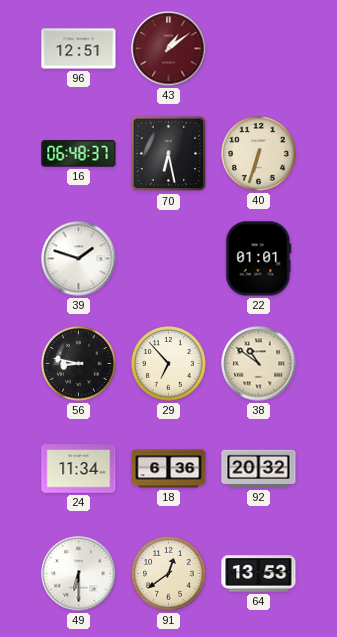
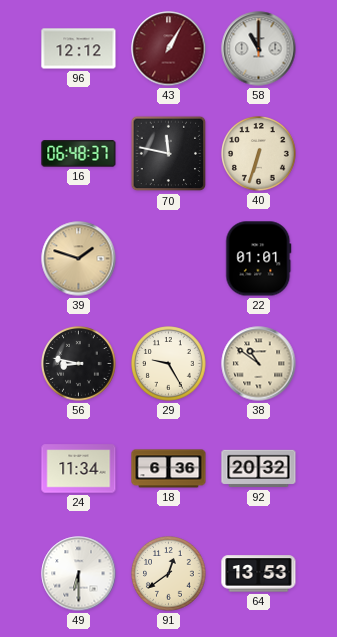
96: 12:51 -> 12:12
43: 1:09 -> 1:05
58: none -> 11:00
70: 6:28 -> 11:47
39 dial: white -> champagne
29: 6:53 -> 9:25
